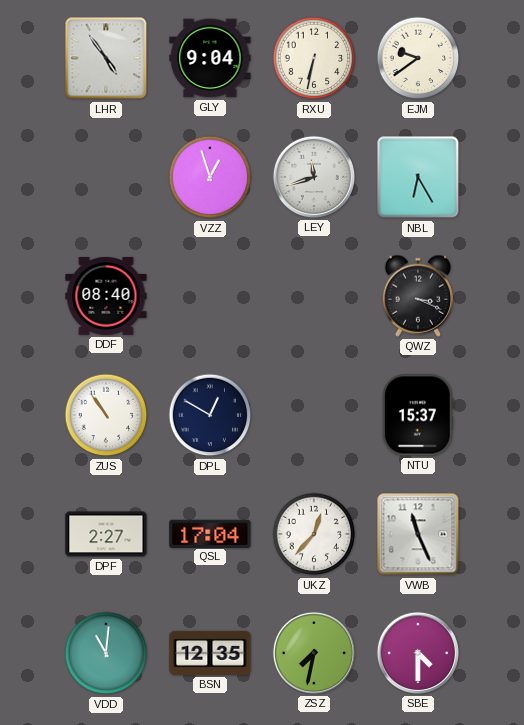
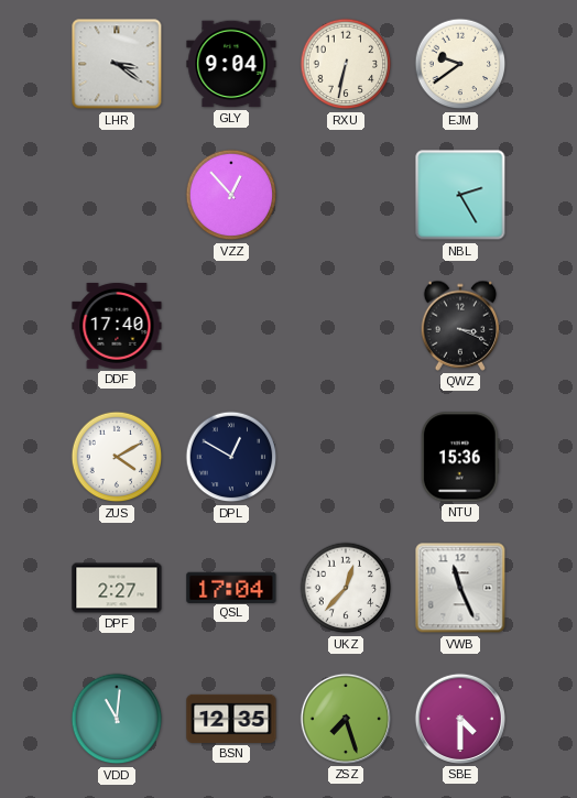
LHR: 4:54 -> 3:21
VZZ: 12:57 -> 12:53
LEY: 11:42 -> none
NBL: 6:25 -> 2:25
DDF: 08:40 -> 17:40
ZUS: 10:54 -> 4:10
NTU: 15:37 -> 15:36
ZSZ: 7:32 -> 7:27
